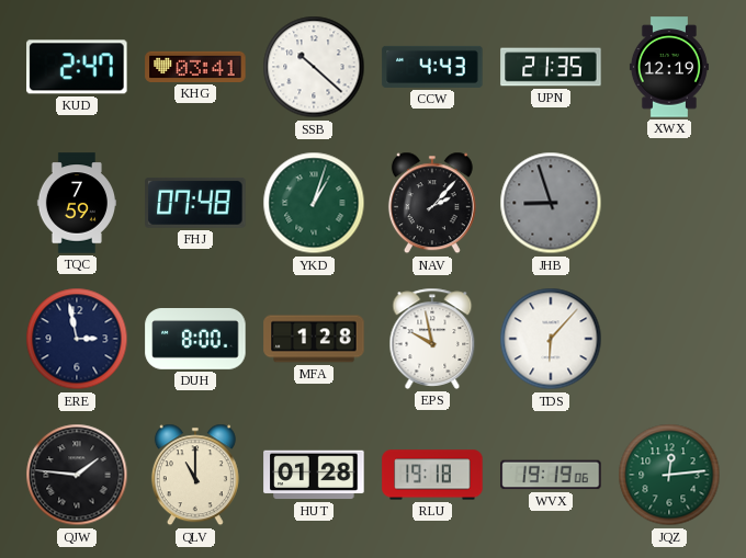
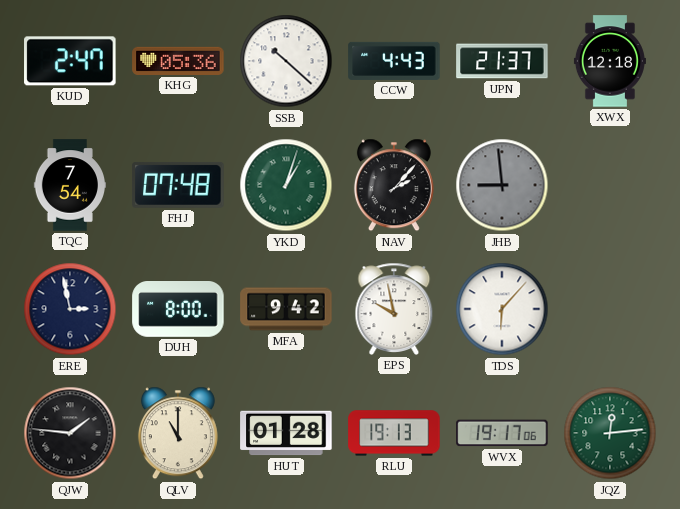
KHG: 03:41 -> 05:36
UPN: 21:35 -> 21:37
XWX: 12:19 -> 12:18
TQC: 7:59 -> 7:54
JHB: 8:57 -> 8:59
MFA: 1:28 -> 9:42
RLU: 19:18 -> 19:13
WVX: 19:19 -> 19:17
